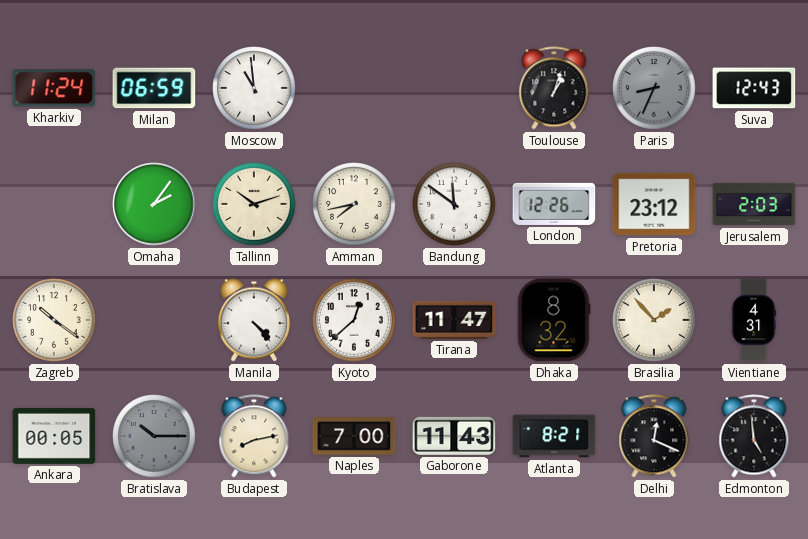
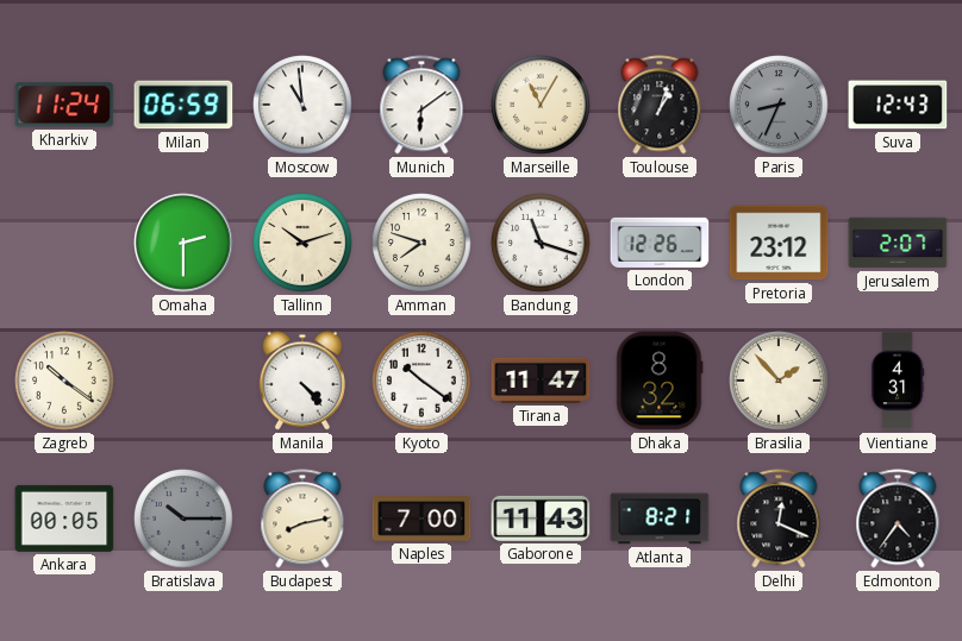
Munich: none -> 6:09
Marseille: none -> 11:05
Omaha: 2:06 -> 2:30
Amman: 7:43 -> 7:48
Bandung: 11:51 -> 11:18
Jerusalem: 2:03 -> 2:07
Kyoto: 12:38 -> 10:21
Edmonton: 4:59 -> 4:36
